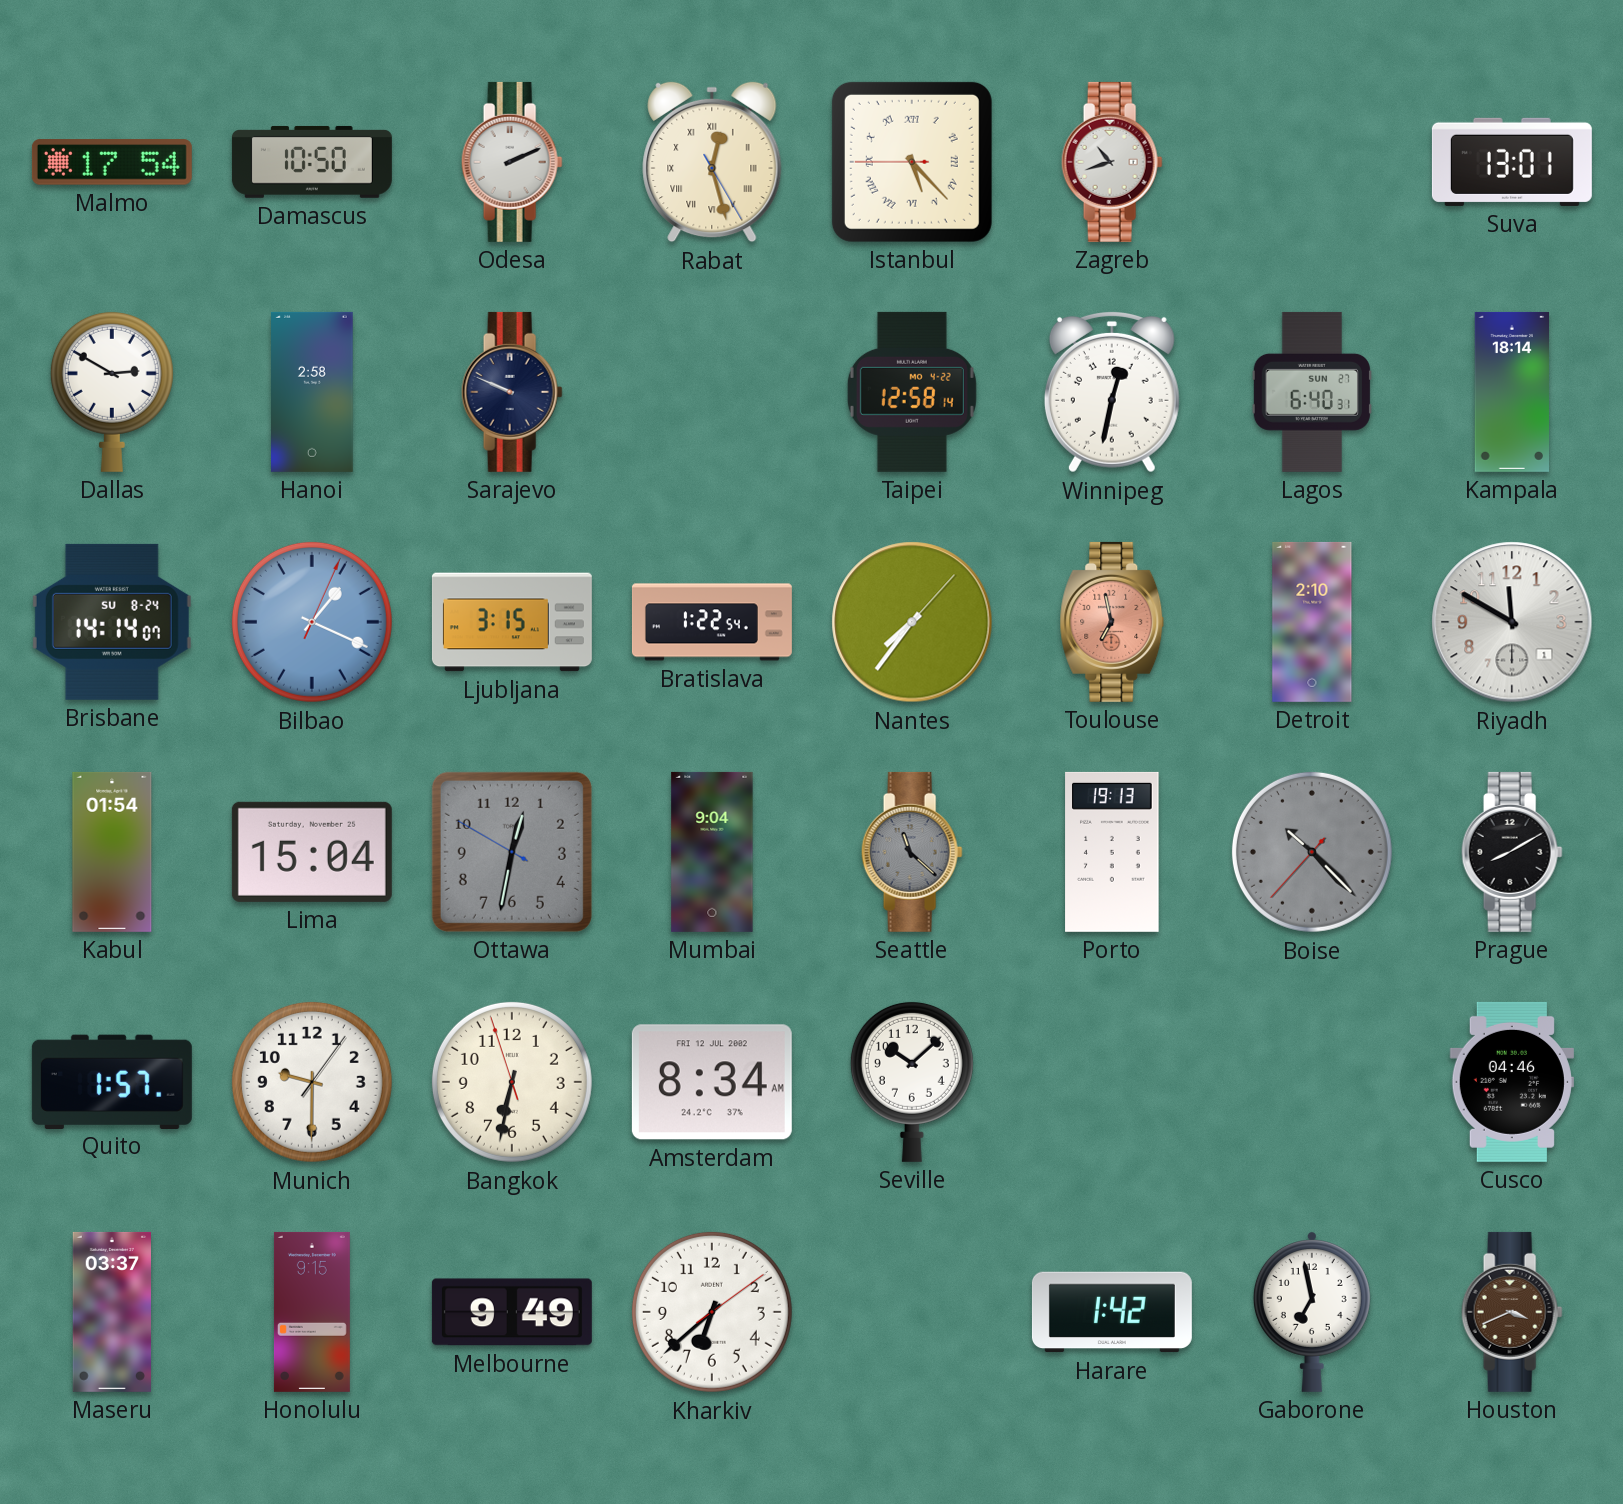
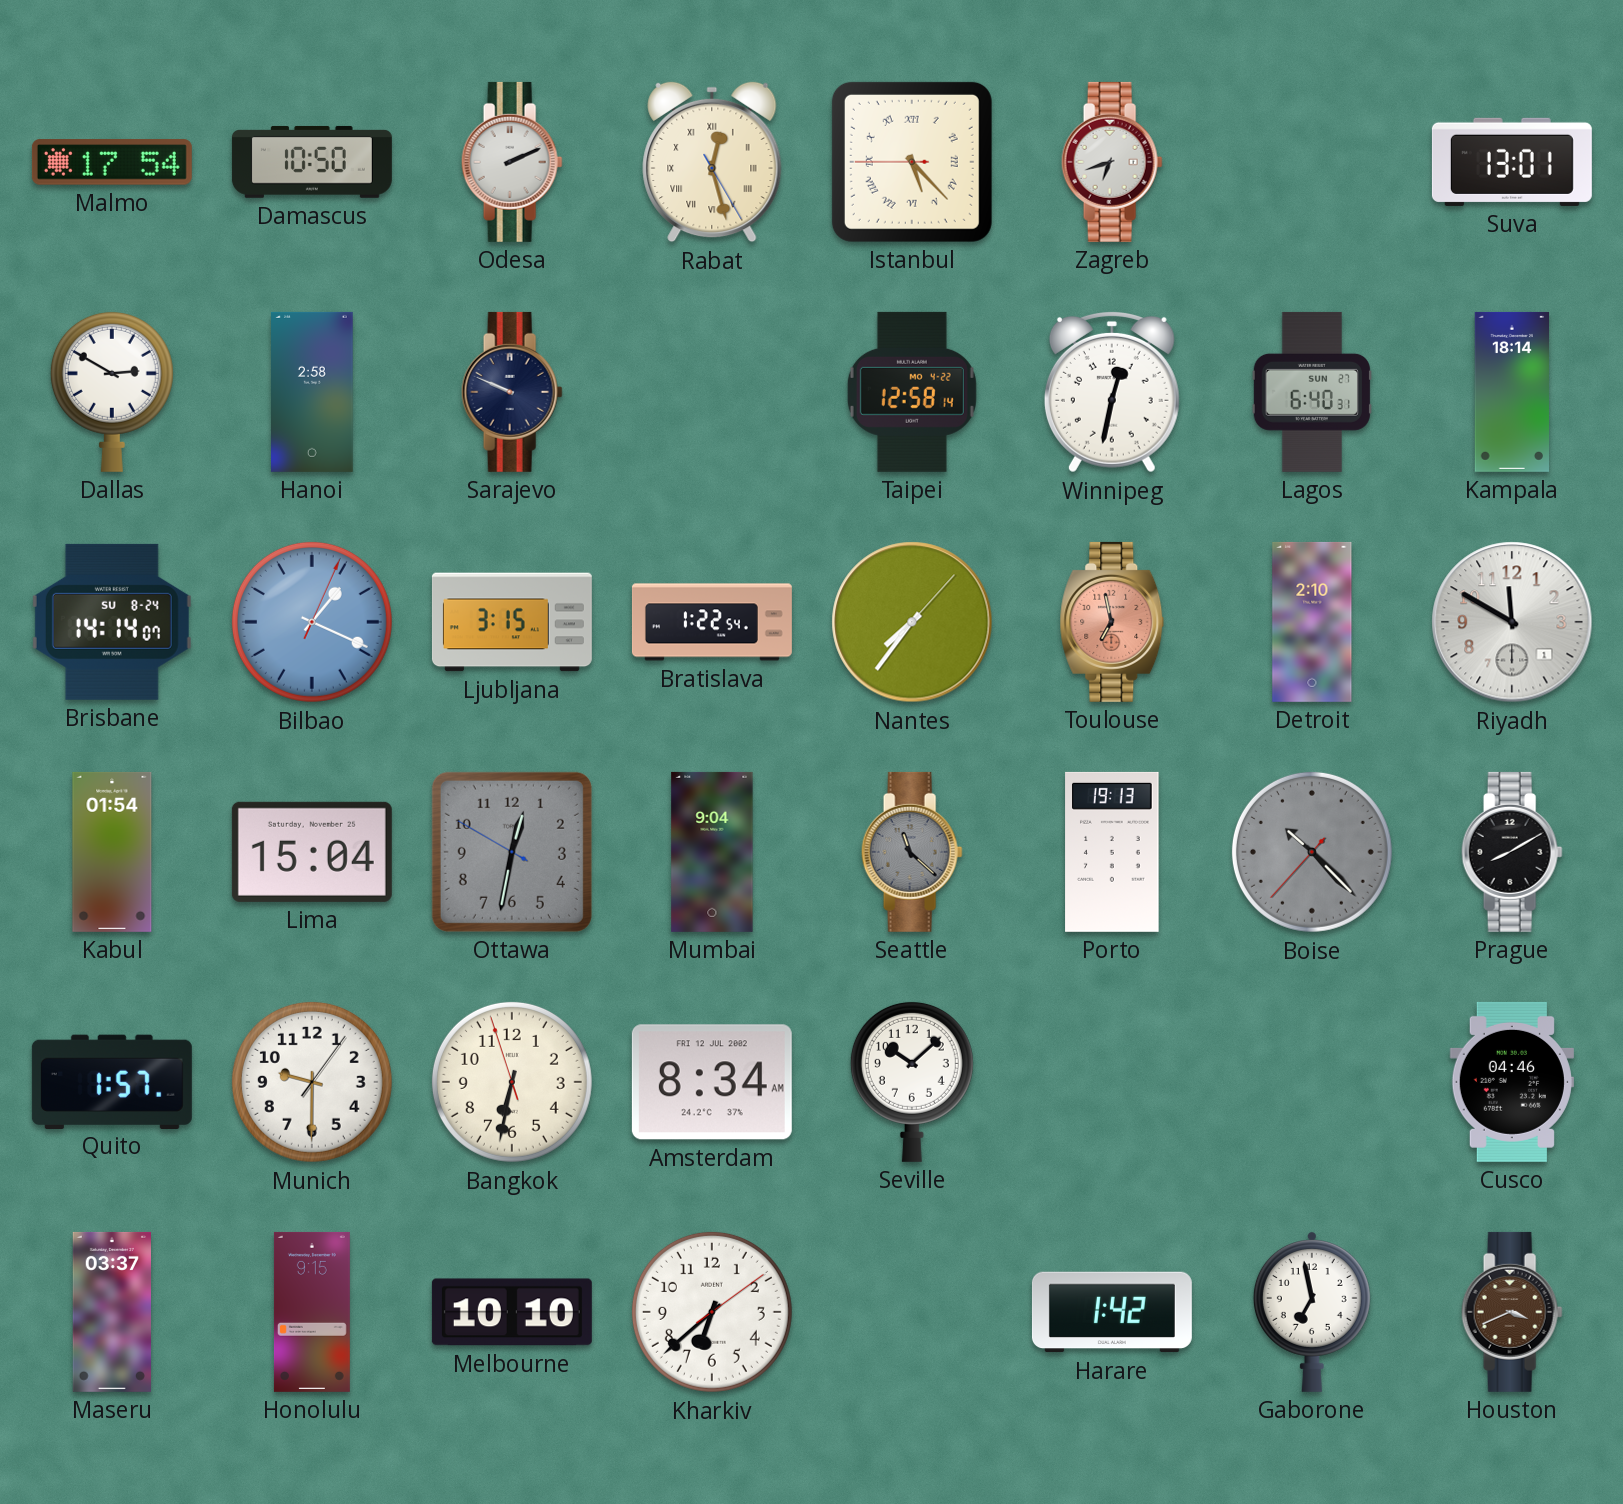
Zagreb: 10:42 -> 6:42
Melbourne: 9:49 -> 10:10
